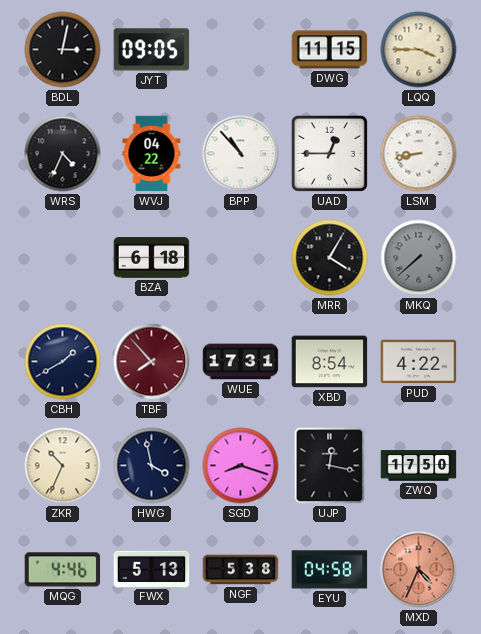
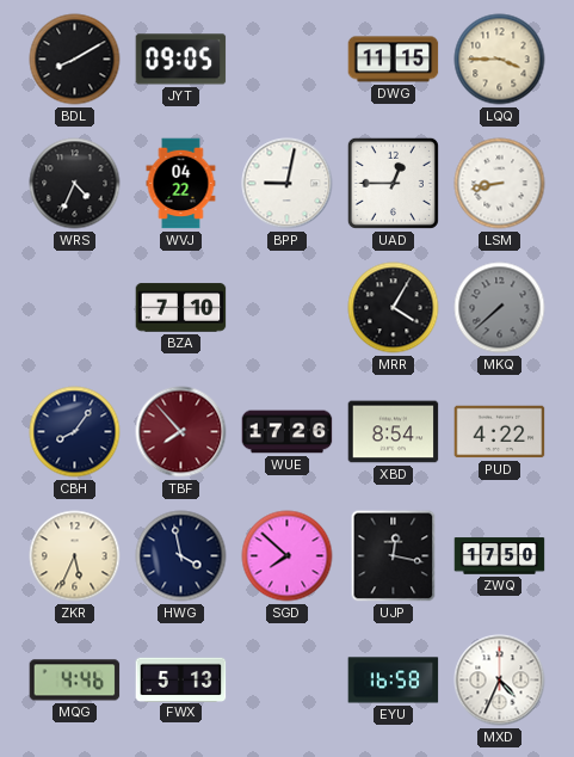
BDL: 3:02 -> 8:10
BPP: 10:53 -> 9:02
BZA: 6:18 -> 7:10
CBH: 1:40 -> 8:06
WUE: 17:31 -> 17:26
ZKR: 10:34 -> 5:34
SGD: 8:18 -> 7:52
NGF: 5:38 -> none
EYU: 04:58 -> 16:58
MXD dial: salmon -> white
